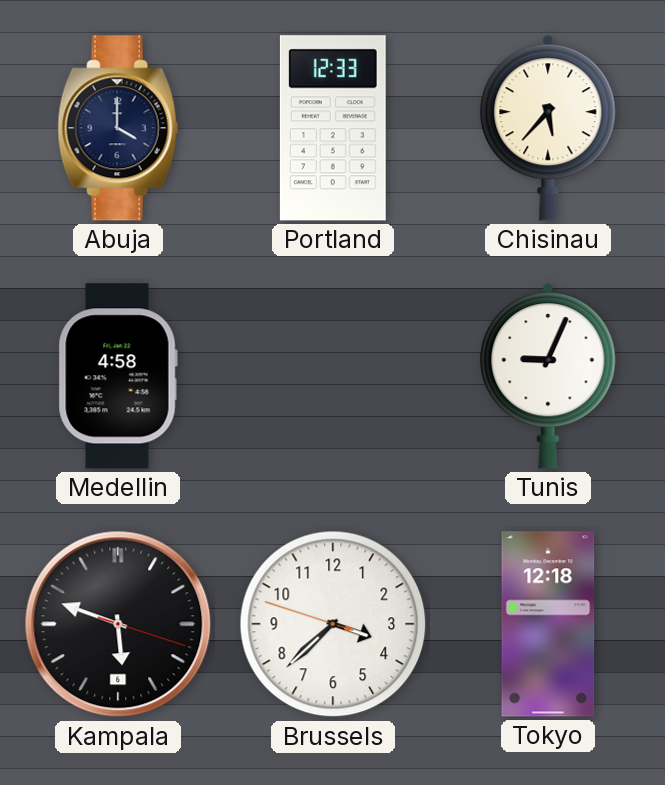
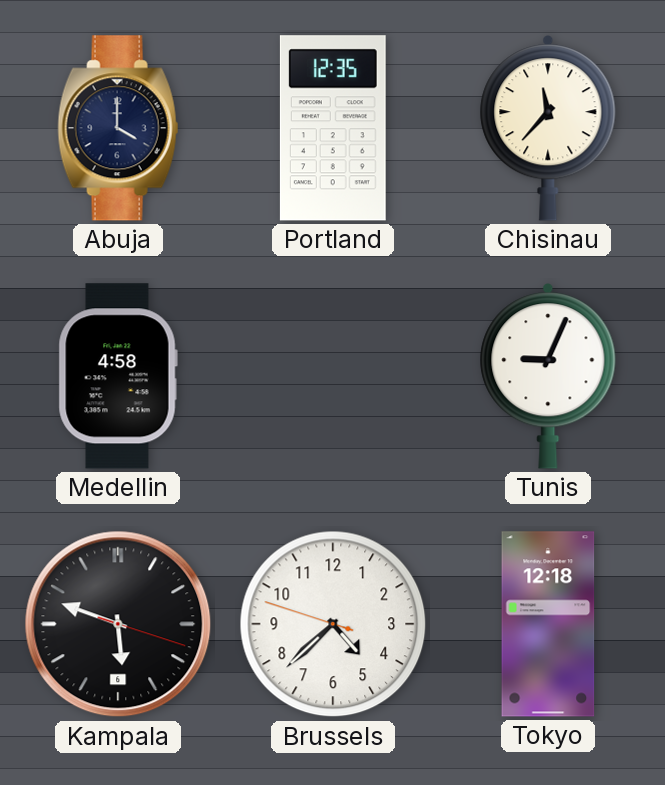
Portland: 12:33 -> 12:35
Chisinau: 5:37 -> 11:37
Brussels: 3:37 -> 4:37
